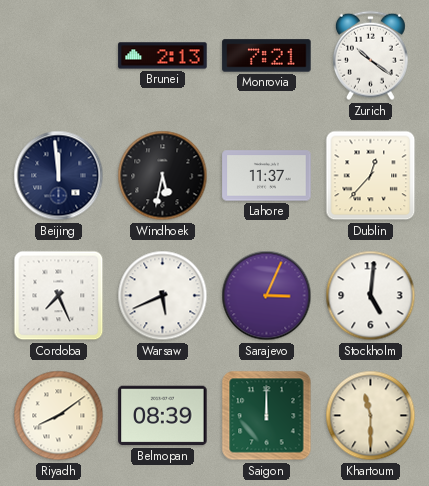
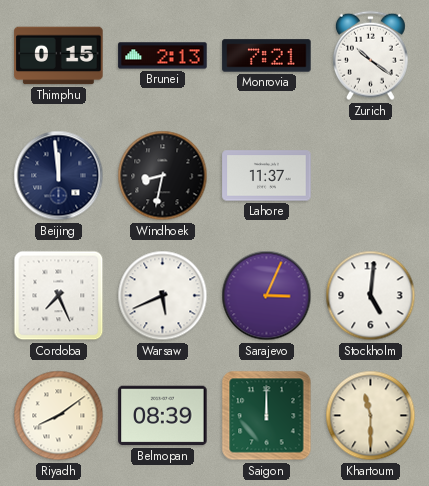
Thimphu: none -> 0:15
Windhoek: 5:32 -> 8:32
Dublin: 12:37 -> none
